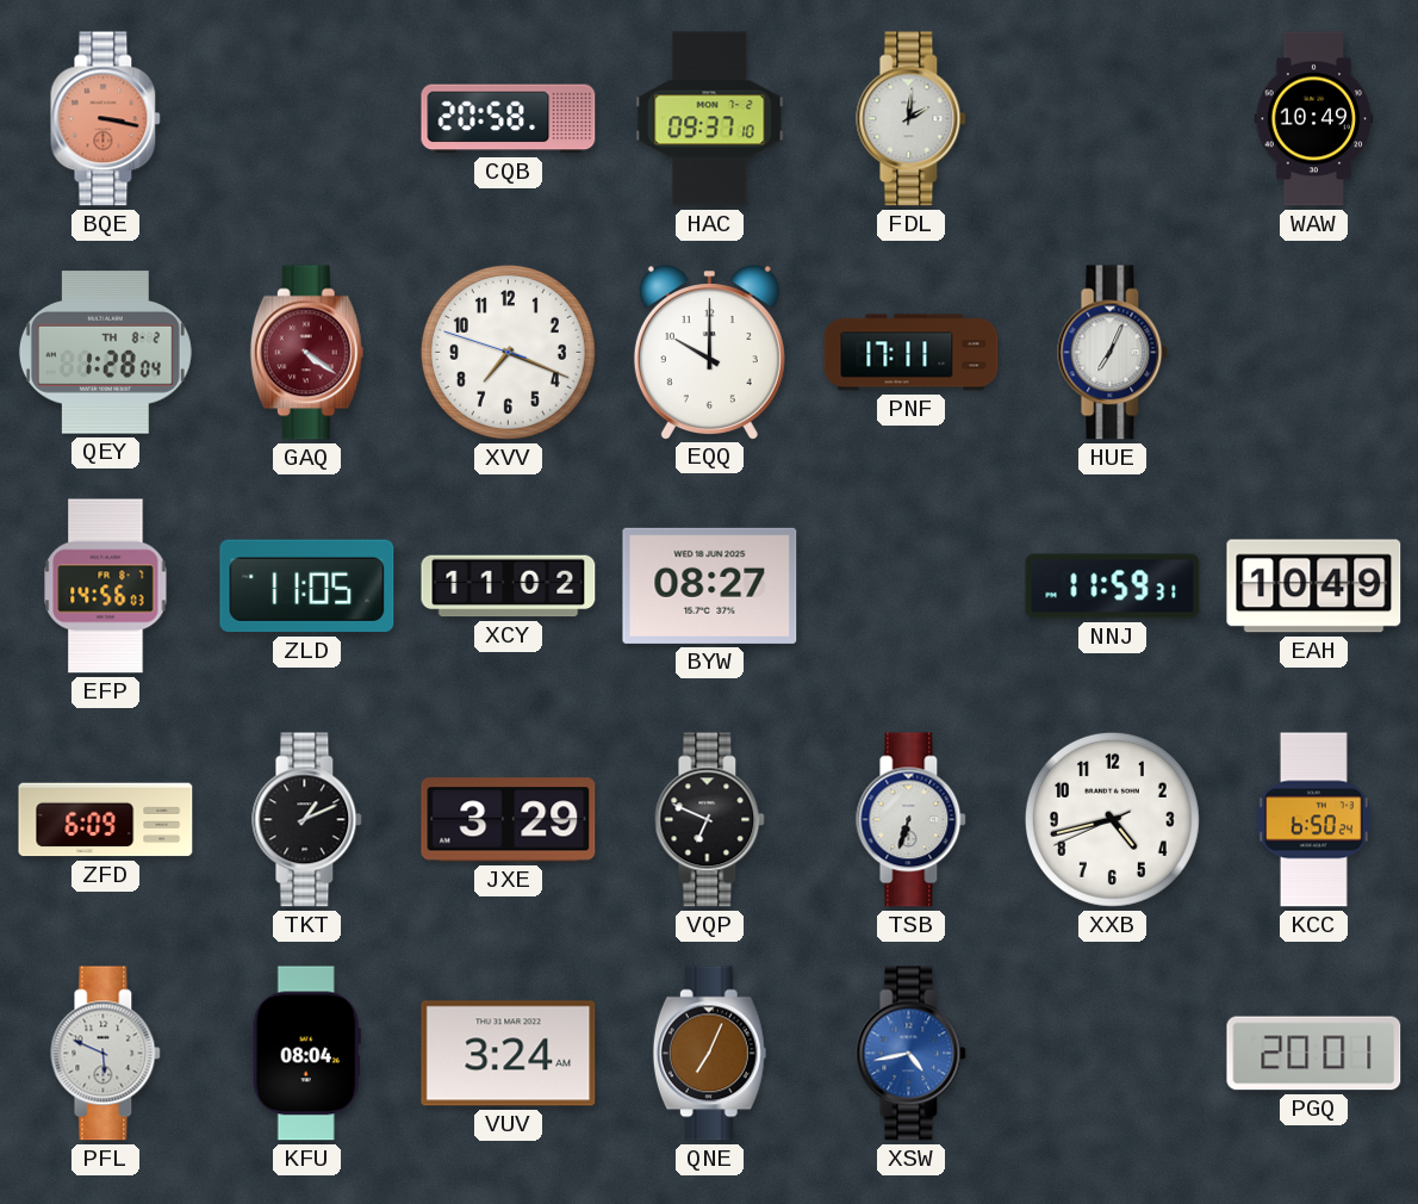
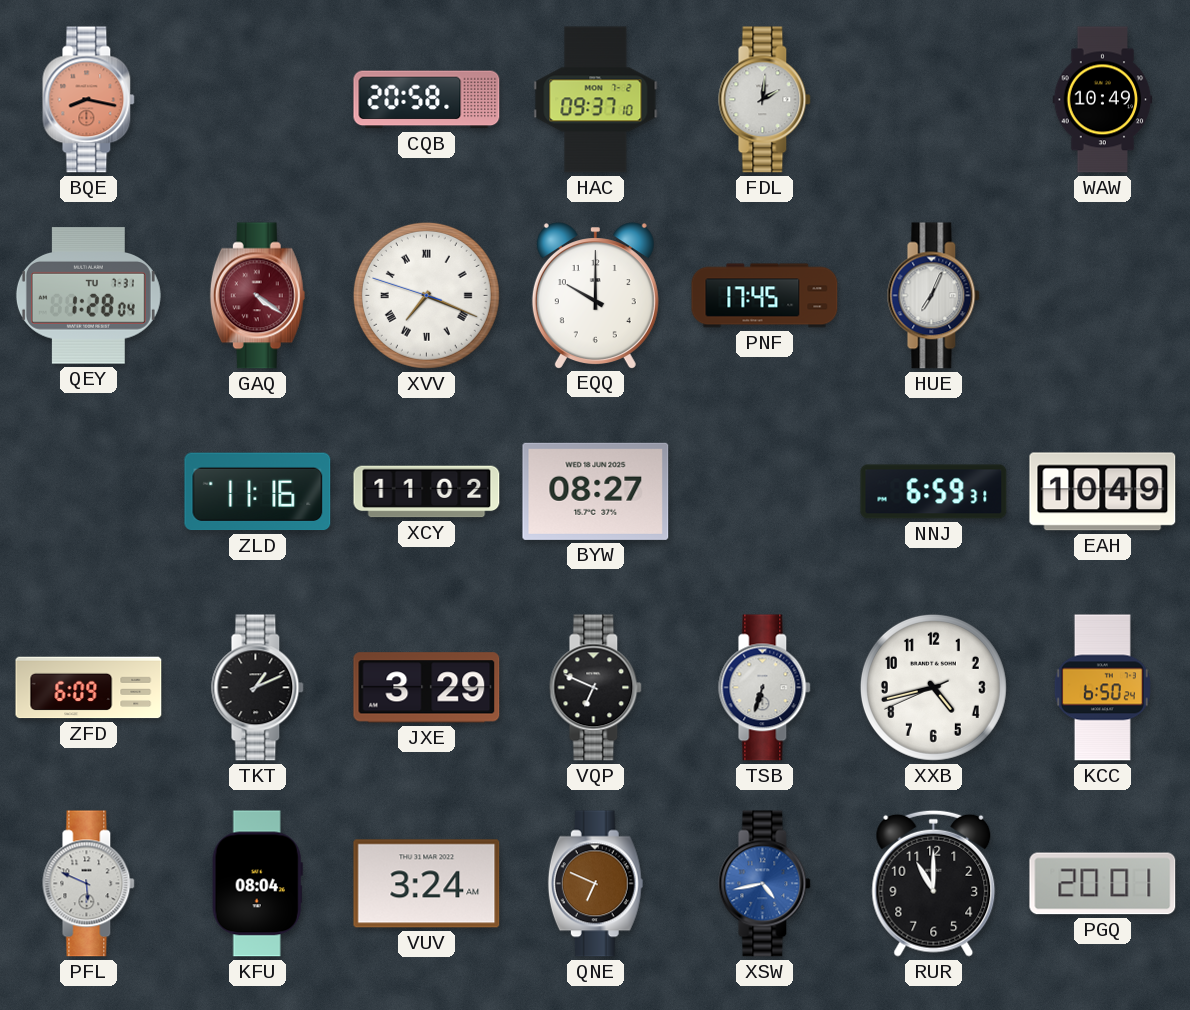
BQE: 3:17 -> 8:17
QEY date: TH 8-2 -> TU 7-31
XVV numerals: Arabic -> Roman
PNF: 17:11 -> 17:45
EFP: 14:56 -> none
ZLD: 11:05 -> 11:16
NNJ: 11:59 -> 6:59
QNE: 7:04 -> 6:49
RUR: none -> 11:00
